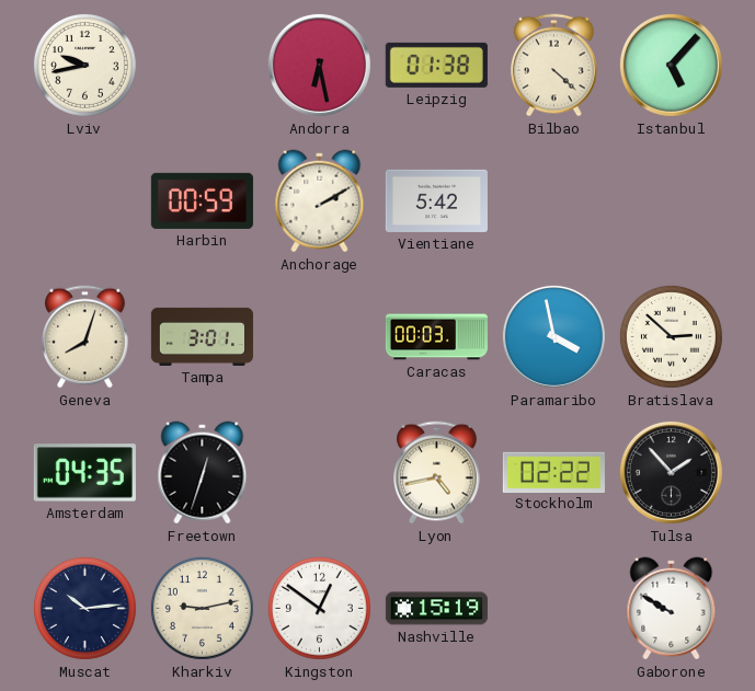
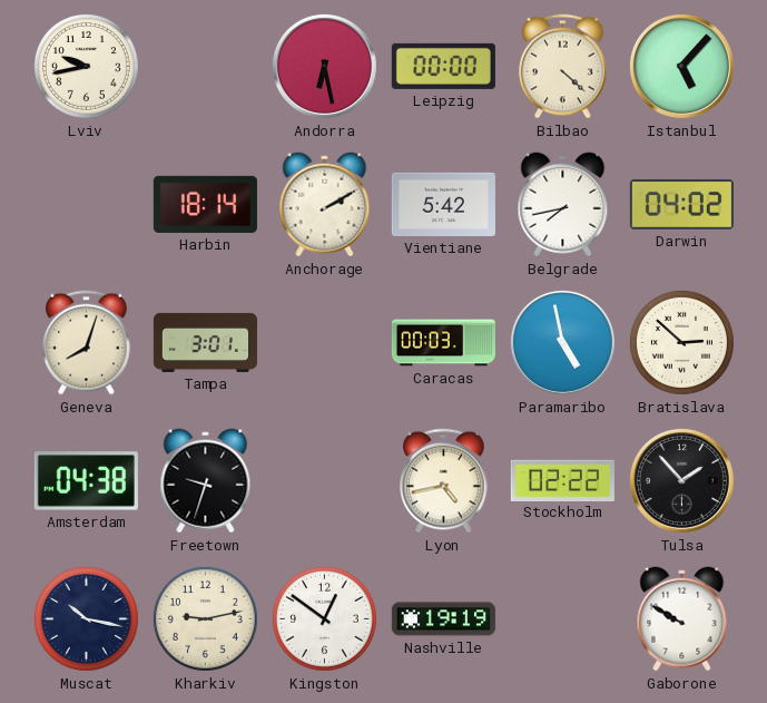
Leipzig: 01:38 -> 00:00
Harbin: 00:59 -> 18:14
Belgrade: none -> 7:43
Darwin: none -> 04:02
Paramaribo: 3:58 -> 4:58
Amsterdam: 04:35 -> 04:38
Freetown: 12:33 -> 9:33
Muscat: 10:14 -> 10:17
Nashville: 15:19 -> 19:19
